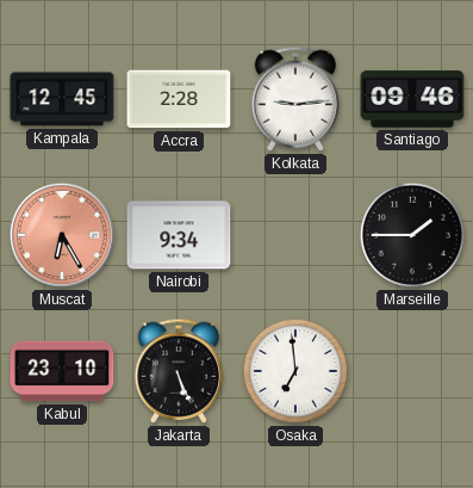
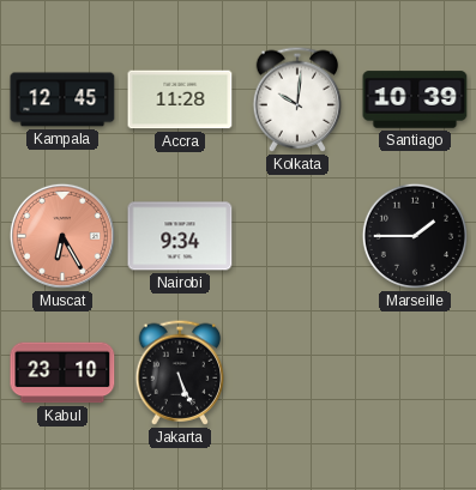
Accra: 2:28 -> 11:28
Kolkata: 9:14 -> 10:01
Santiago: 09:46 -> 10:39
Osaka: 6:59 -> none
